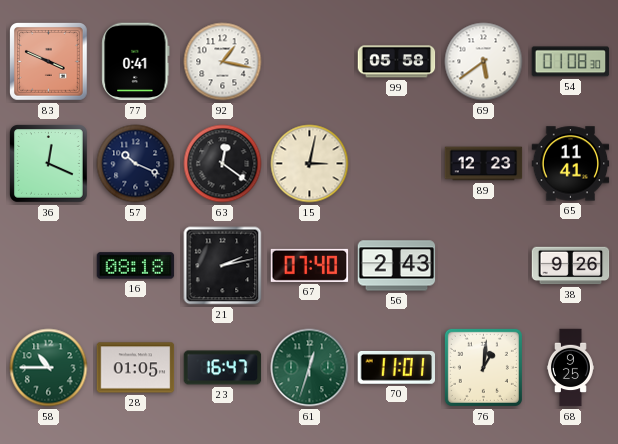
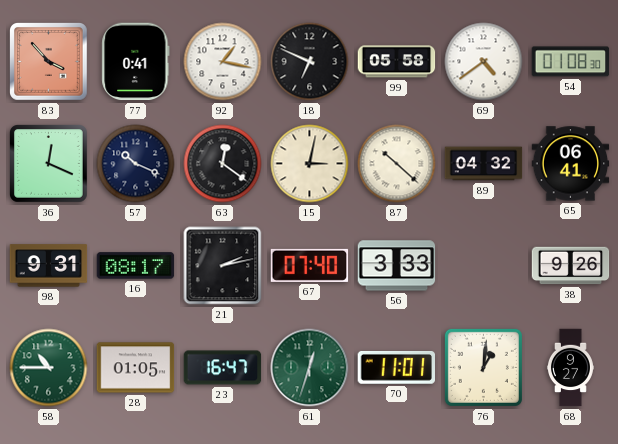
83: 3:49 -> 3:53
18: none -> 6:49
69: 5:39 -> 4:39
87: none -> 10:22
89: 12:23 -> 04:32
65: 11:41 -> 06:41
98: none -> 9:31
16: 08:18 -> 08:17
56: 2:43 -> 3:33
68: 9:25 -> 9:27
